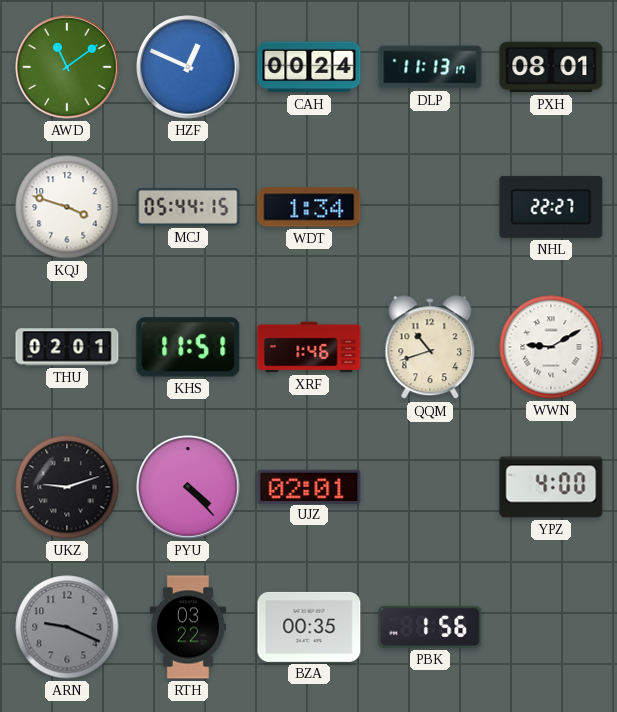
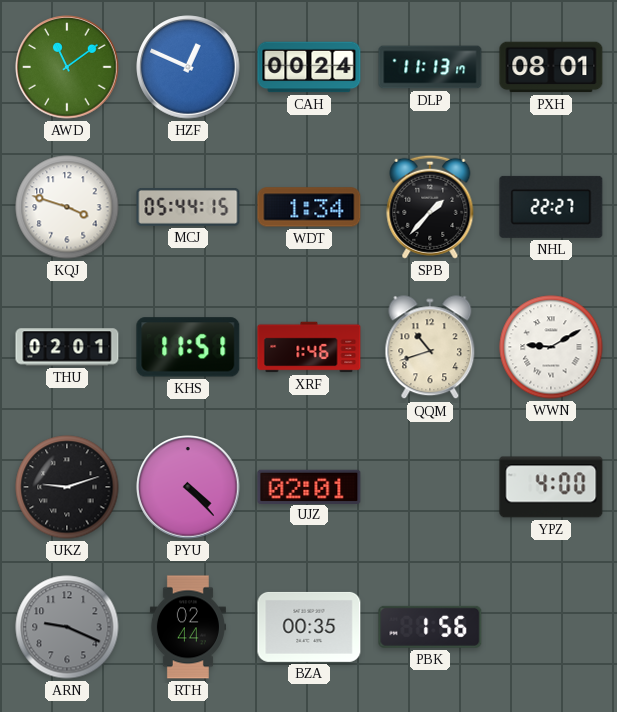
SPB: none -> 1:37
RTH: 03:22 -> 02:44
